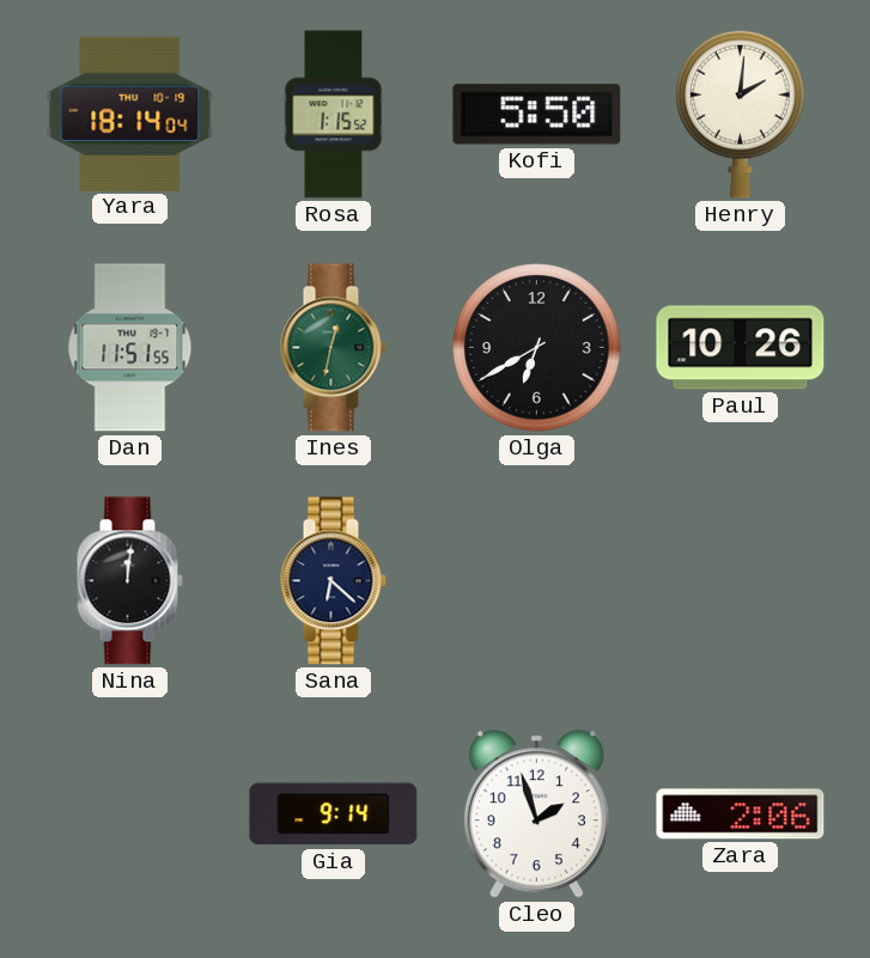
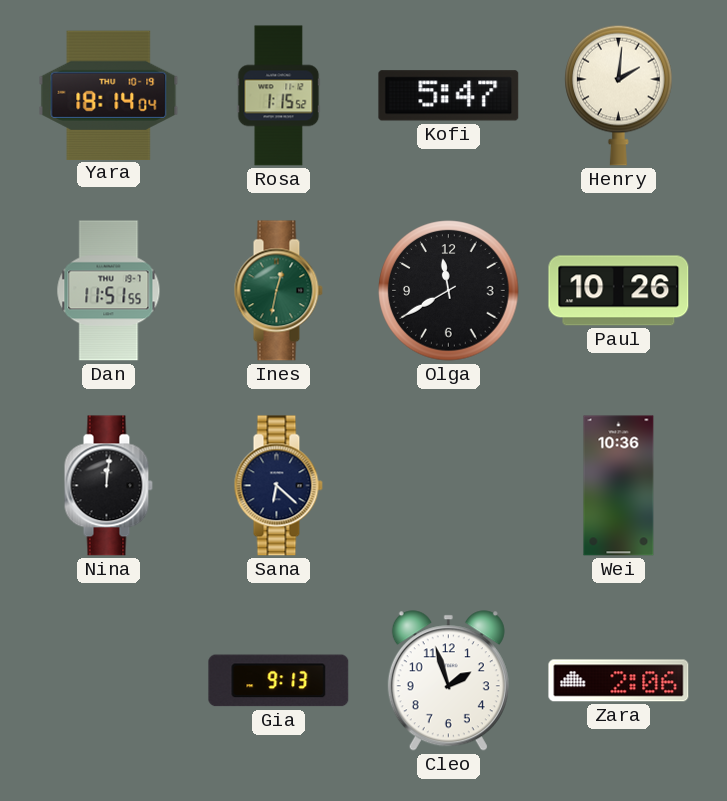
Kofi: 5:50 -> 5:47
Olga: 6:40 -> 11:40
Wei: none -> 10:36
Gia: 9:14 -> 9:13
